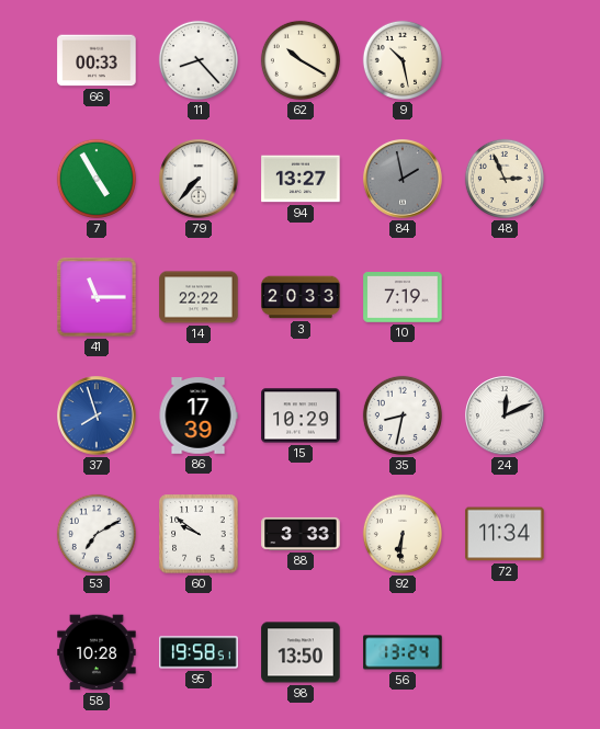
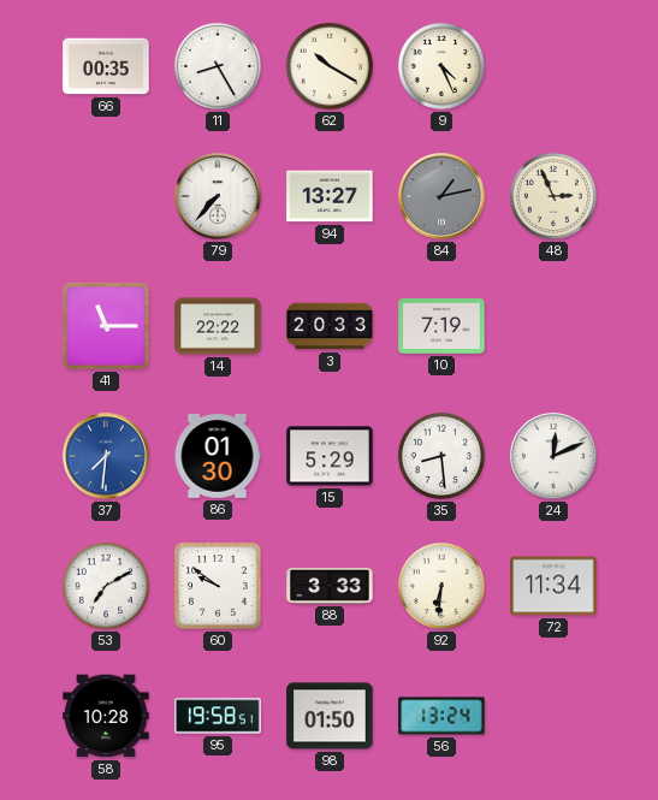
66: 00:33 -> 00:35
11: 8:23 -> 8:25
9: 10:28 -> 4:26
7: 4:55 -> none
84: 1:58 -> 1:13
37: 7:57 -> 7:31
86: 17:39 -> 01:30
15: 10:29 -> 5:29
35: 8:32 -> 8:29
98: 13:50 -> 01:50
